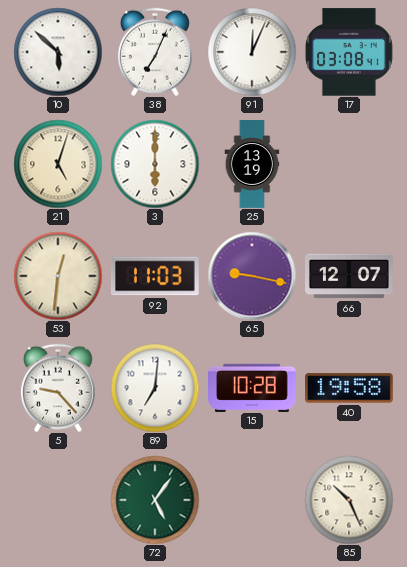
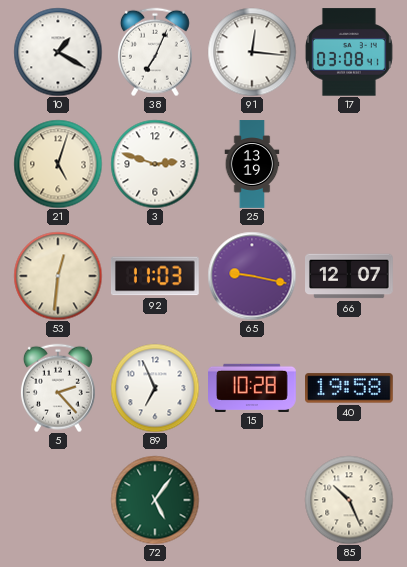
10: 5:52 -> 1:20
91: 12:04 -> 12:16
3: 6:00 -> 2:48
5: 9:23 -> 2:23
89: 7:01 -> 6:56
